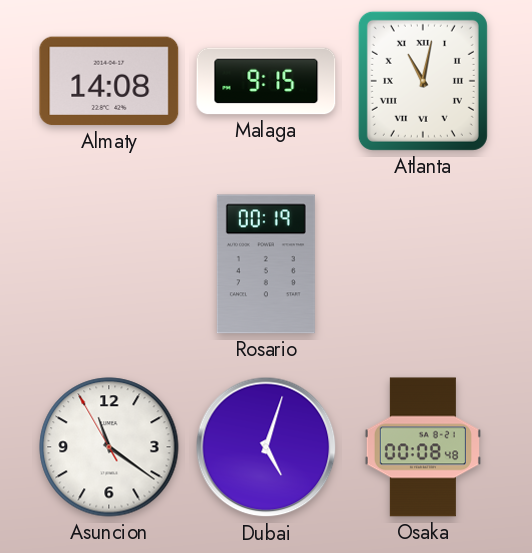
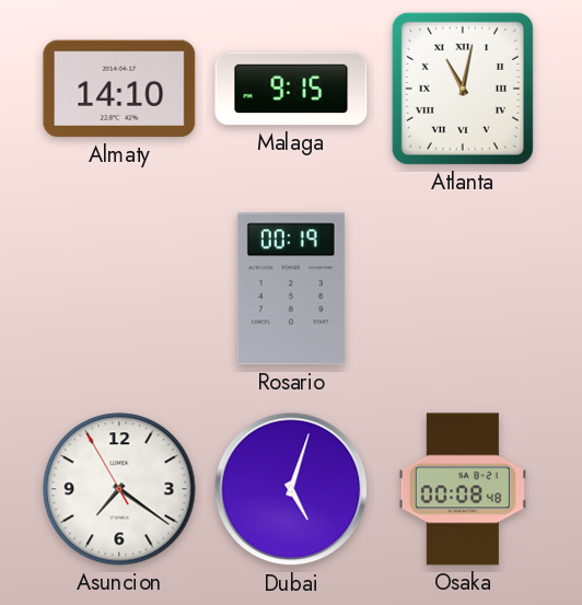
Almaty: 14:08 -> 14:10
Asuncion: 11:20 -> 7:20
